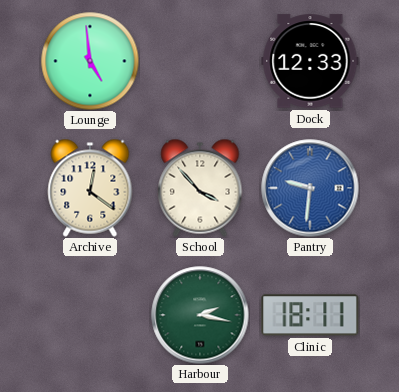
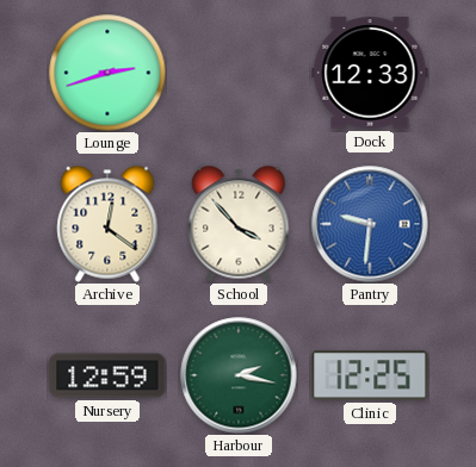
Lounge: 4:59 -> 2:42
Nursery: none -> 12:59
Clinic: 18:11 -> 12:25
